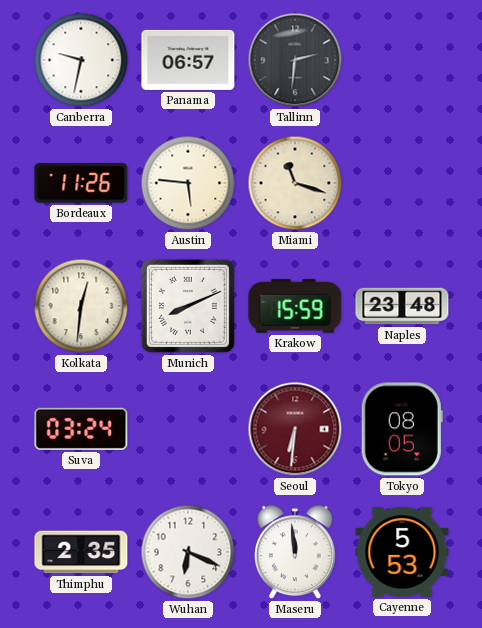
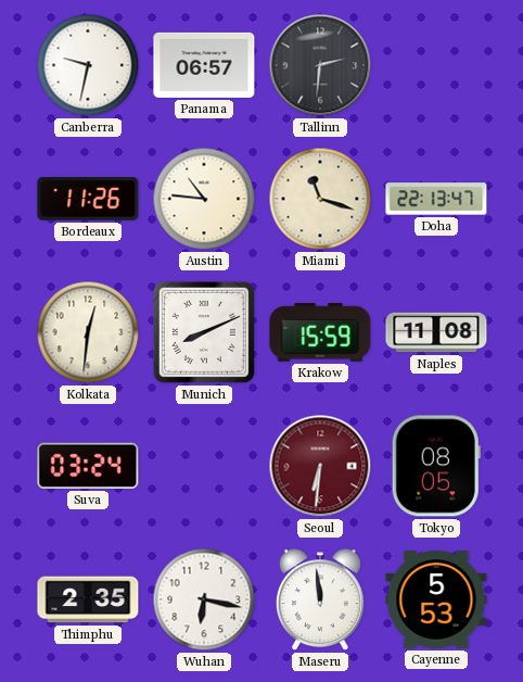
Austin: 5:46 -> 10:46
Doha: none -> 22:13
Naples: 23:48 -> 11:08
Wuhan: 6:19 -> 6:17
